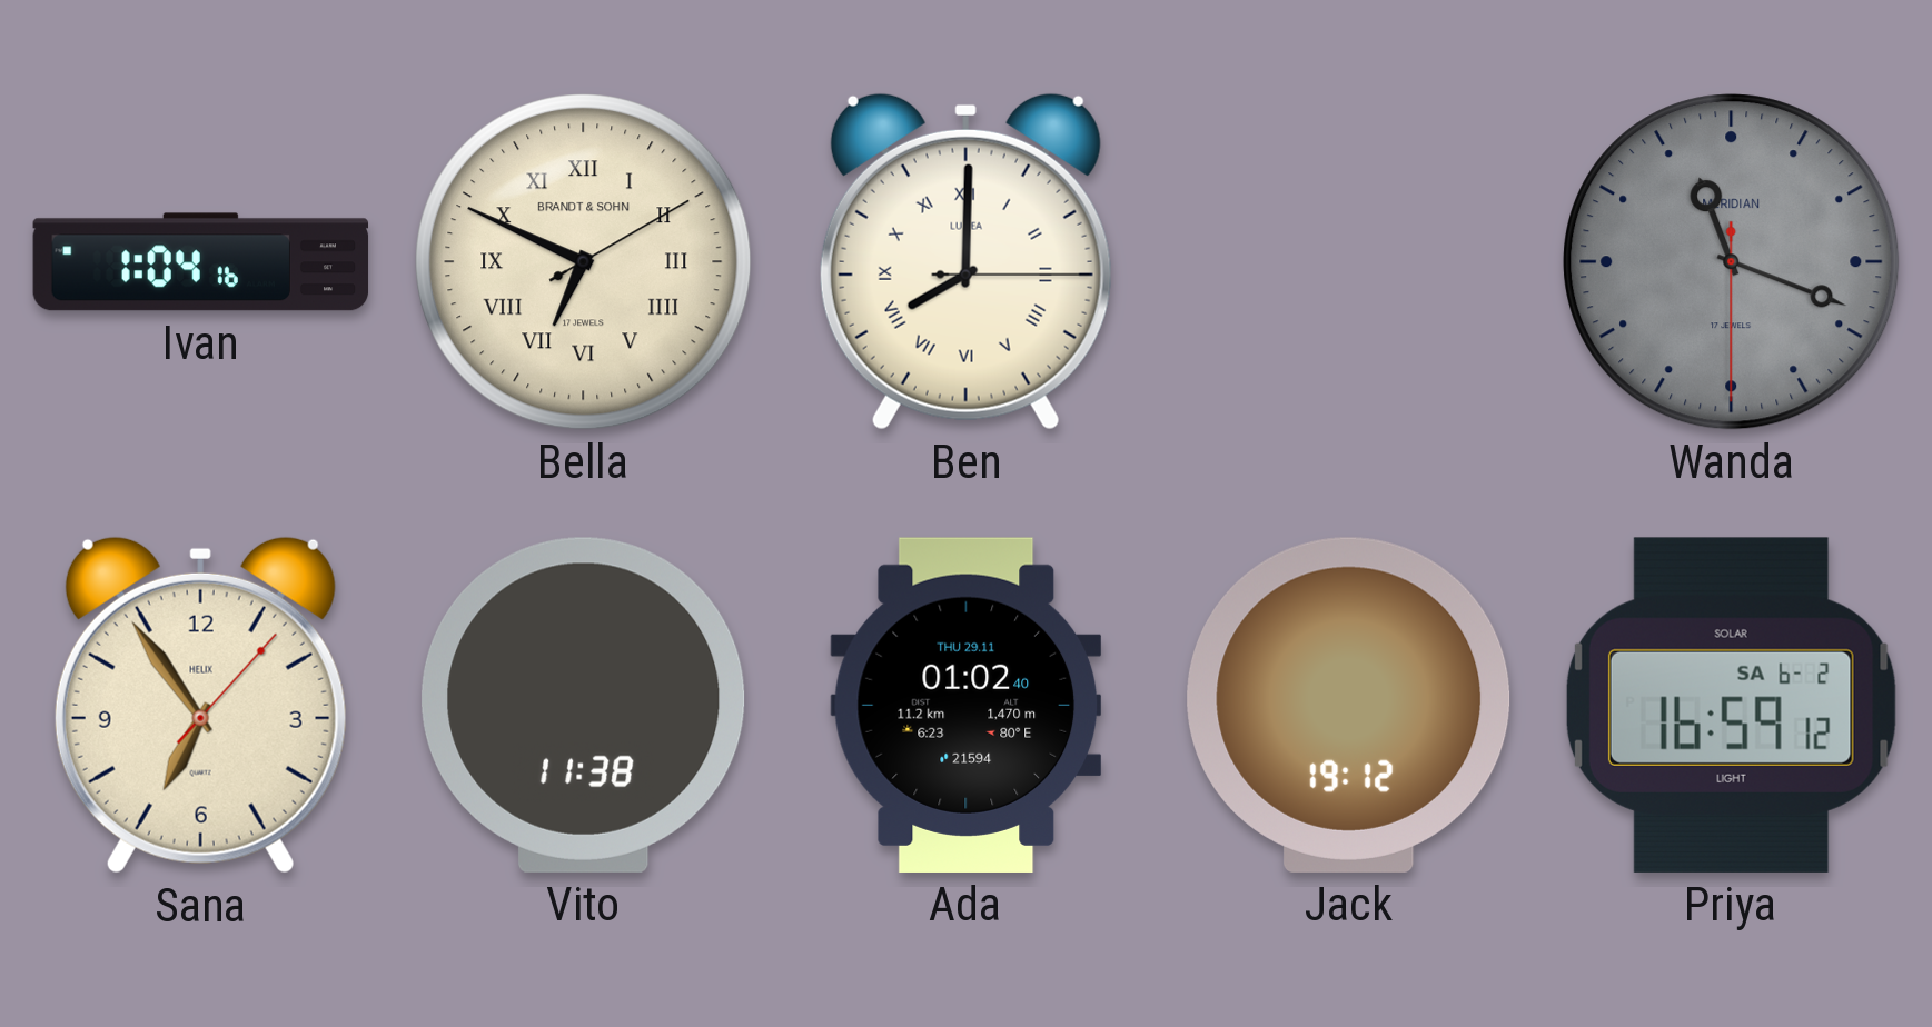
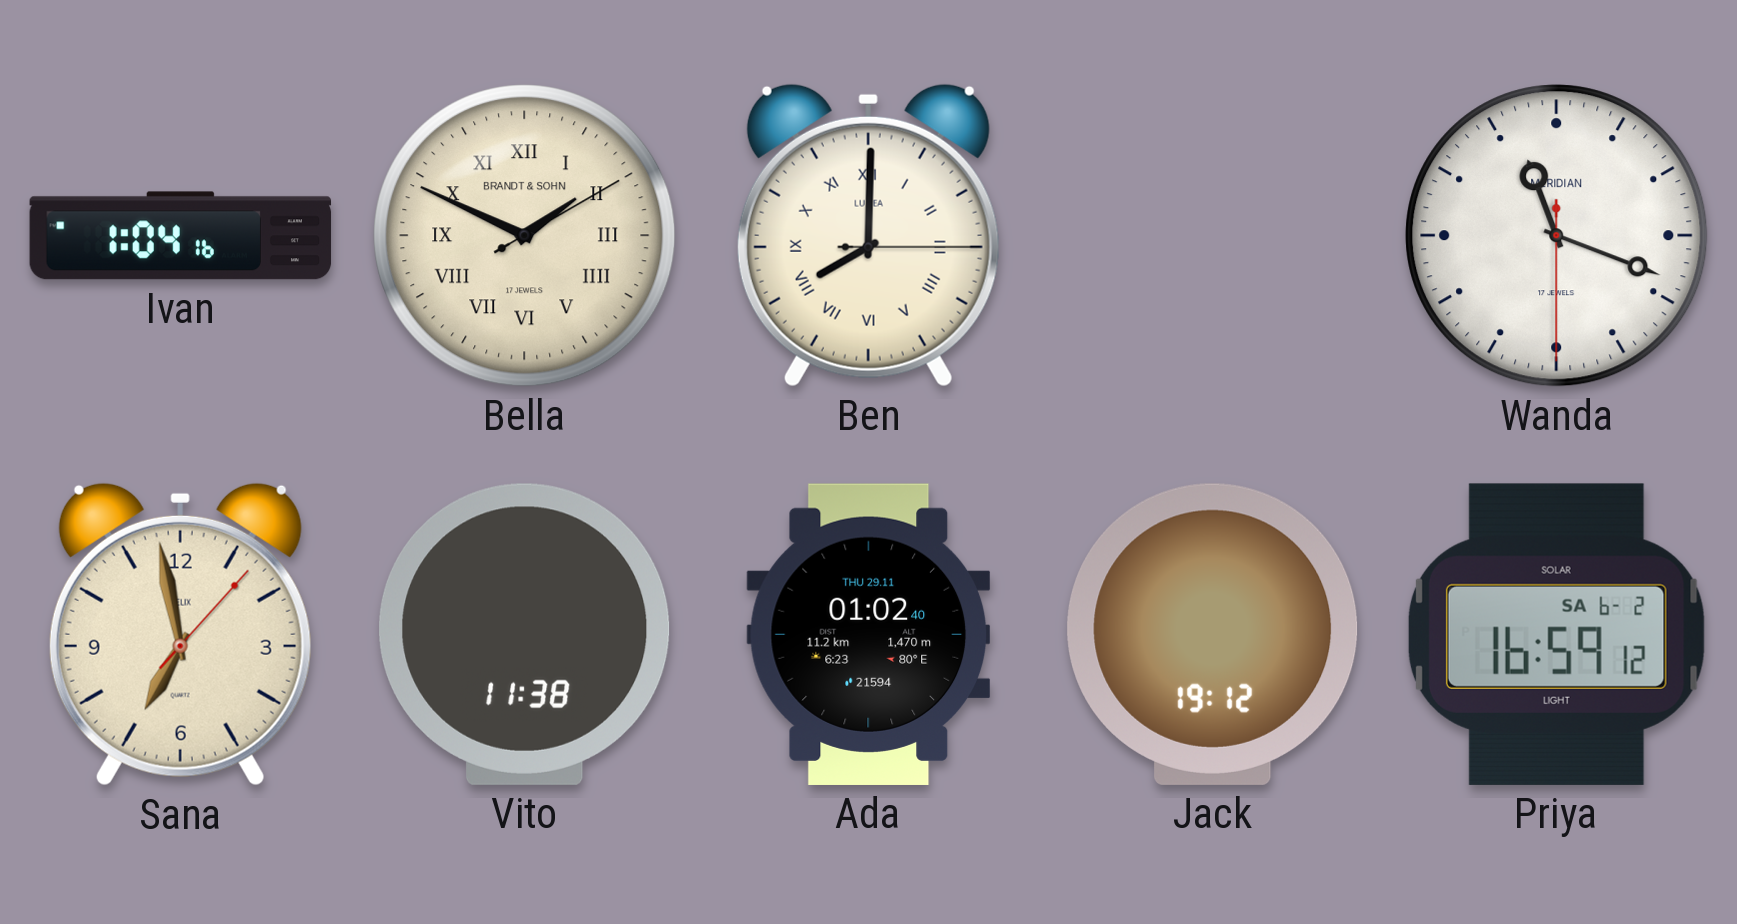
Bella: 6:49 -> 1:49
Wanda dial: grey -> white
Sana: 6:54 -> 6:58
